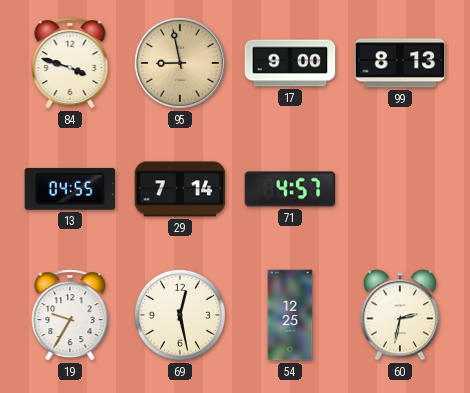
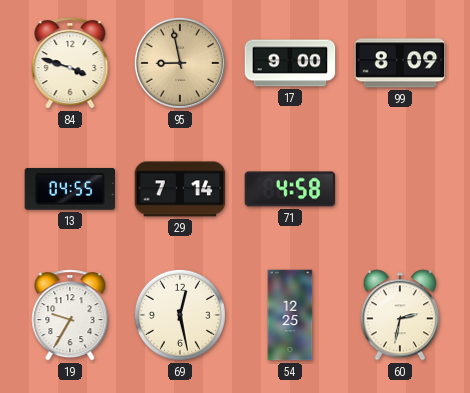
99: 8:13 -> 8:09
71: 4:57 -> 4:58
